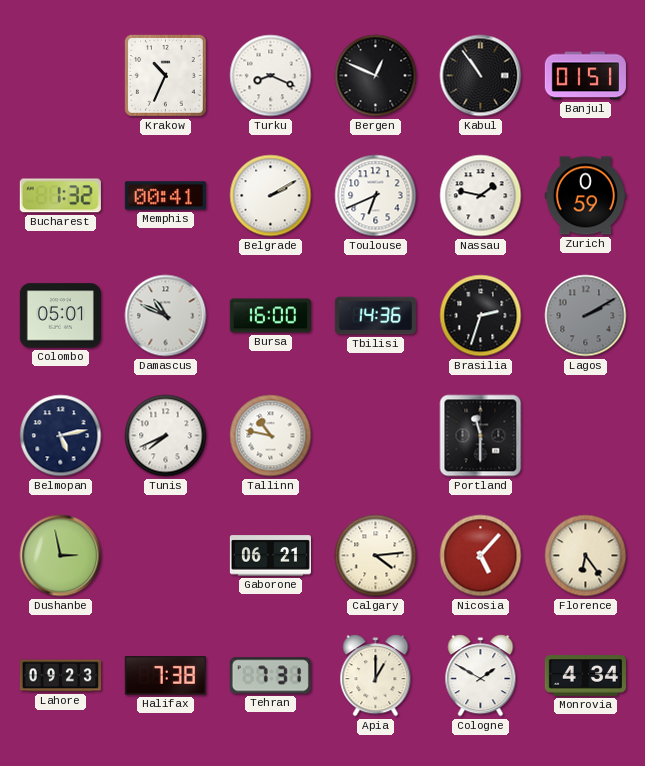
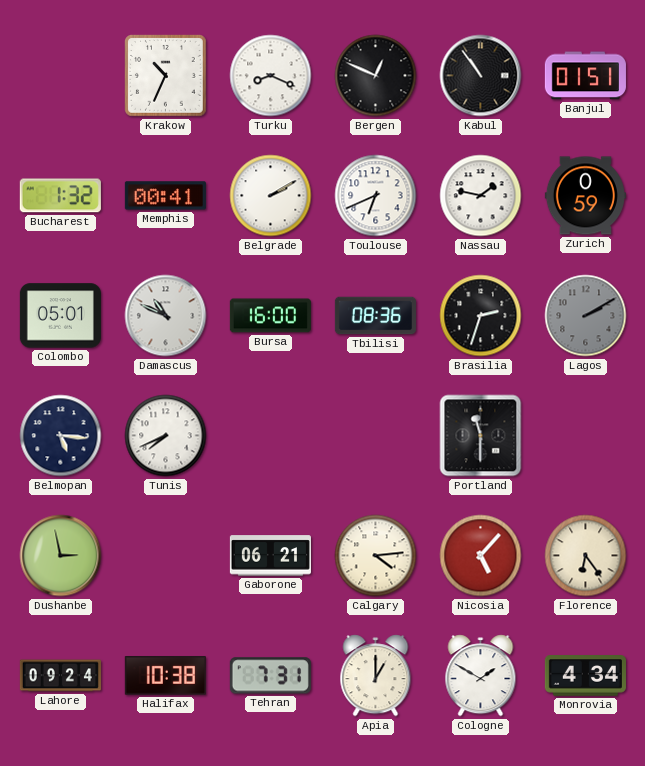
Tbilisi: 14:36 -> 08:36
Belmopan: 5:13 -> 5:16
Tallinn: 10:47 -> none
Lahore: 09:23 -> 09:24
Halifax: 7:38 -> 10:38
